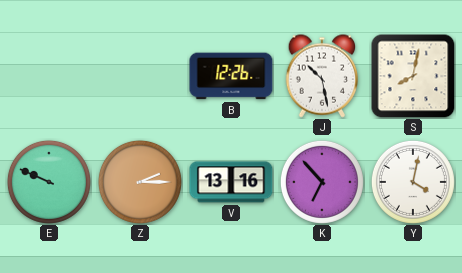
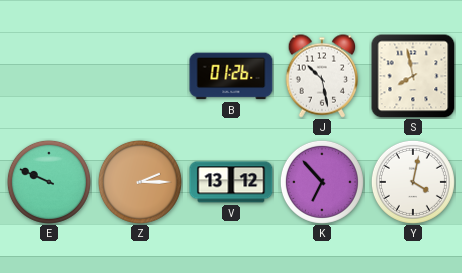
B: 12:26 -> 01:26
S: 8:02 -> 7:58
V: 13:16 -> 13:12
